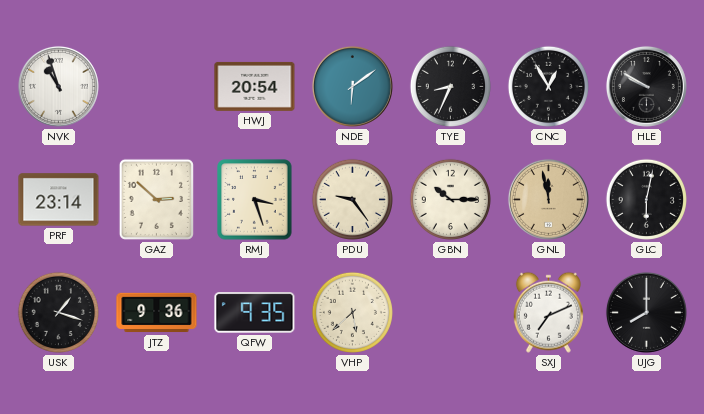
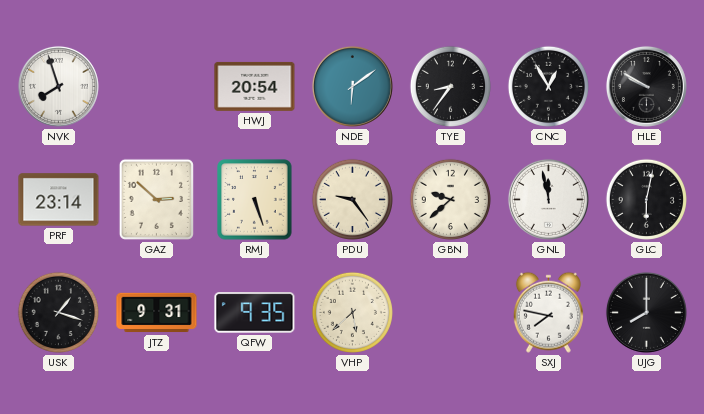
NVK: 10:57 -> 7:57
TYE: 8:34 -> 8:36
RMJ: 3:27 -> 5:27
GBN: 10:15 -> 9:38
GNL dial: champagne -> white
JTZ: 9:36 -> 9:31
SXJ: 7:11 -> 7:47
